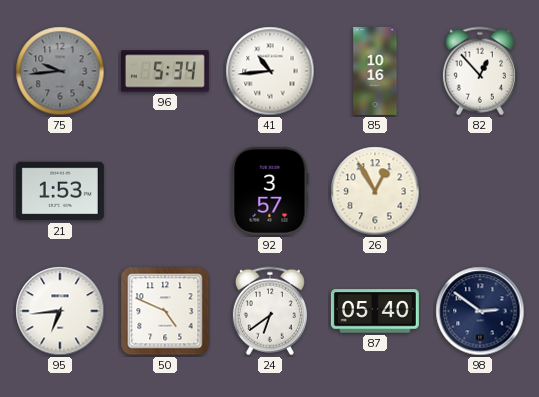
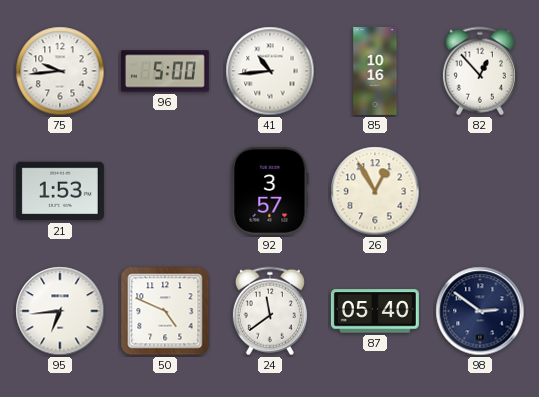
75 dial: grey -> white
96: 5:34 -> 5:00
24: 6:39 -> 11:39
